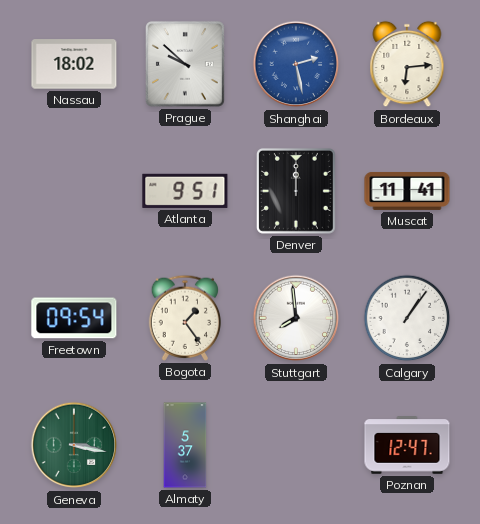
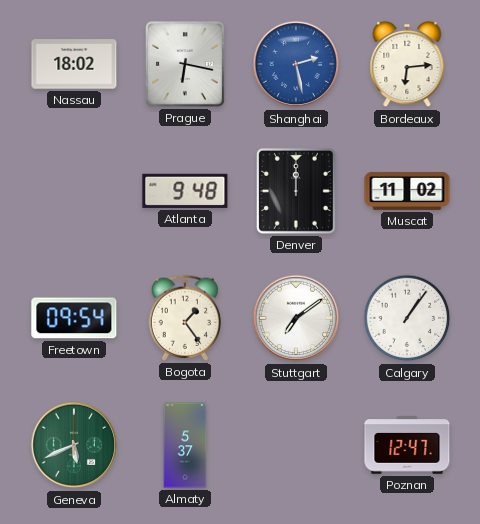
Prague: 9:52 -> 6:17
Atlanta: 9:51 -> 9:48
Muscat: 11:41 -> 11:02
Stuttgart: 7:59 -> 7:09
Geneva: 3:17 -> 5:41
